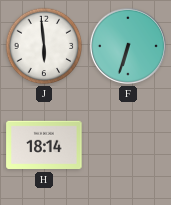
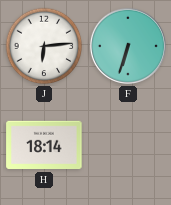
J: 5:59 -> 6:14
